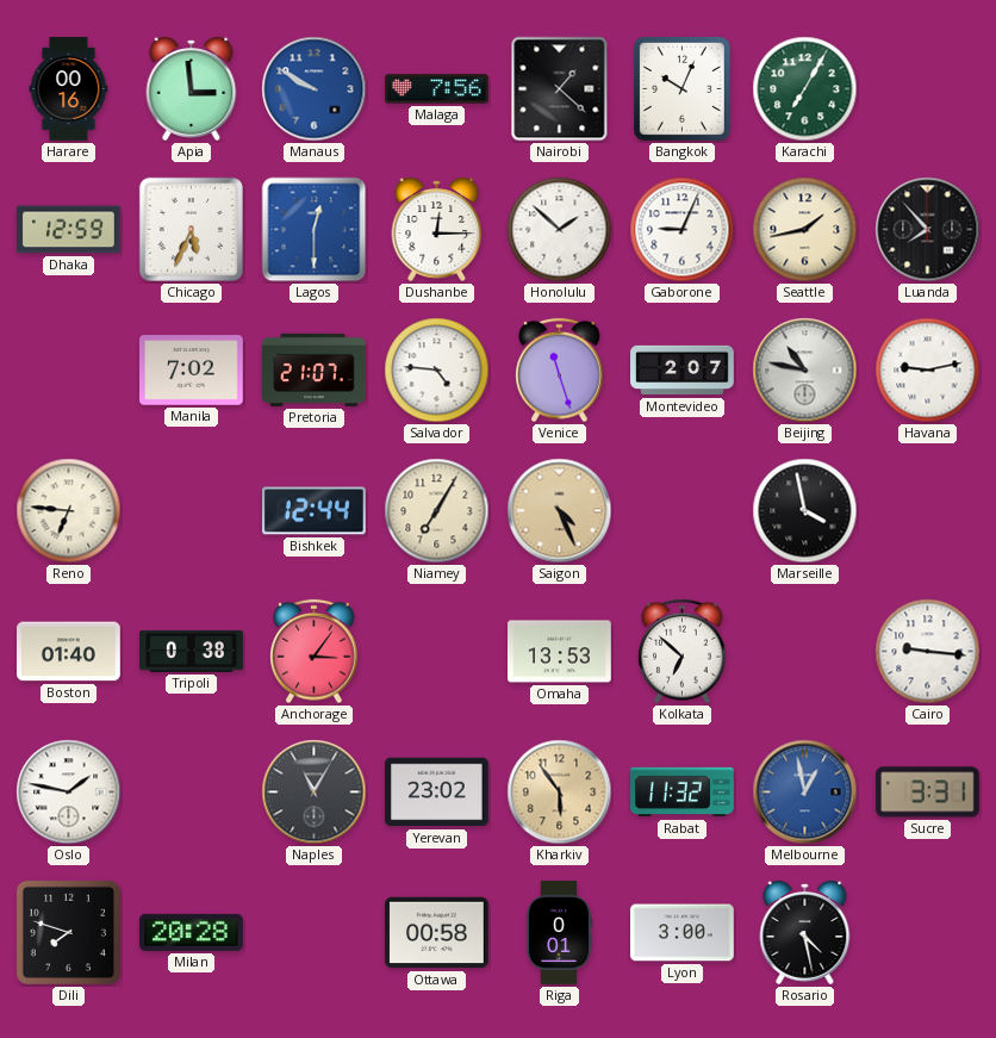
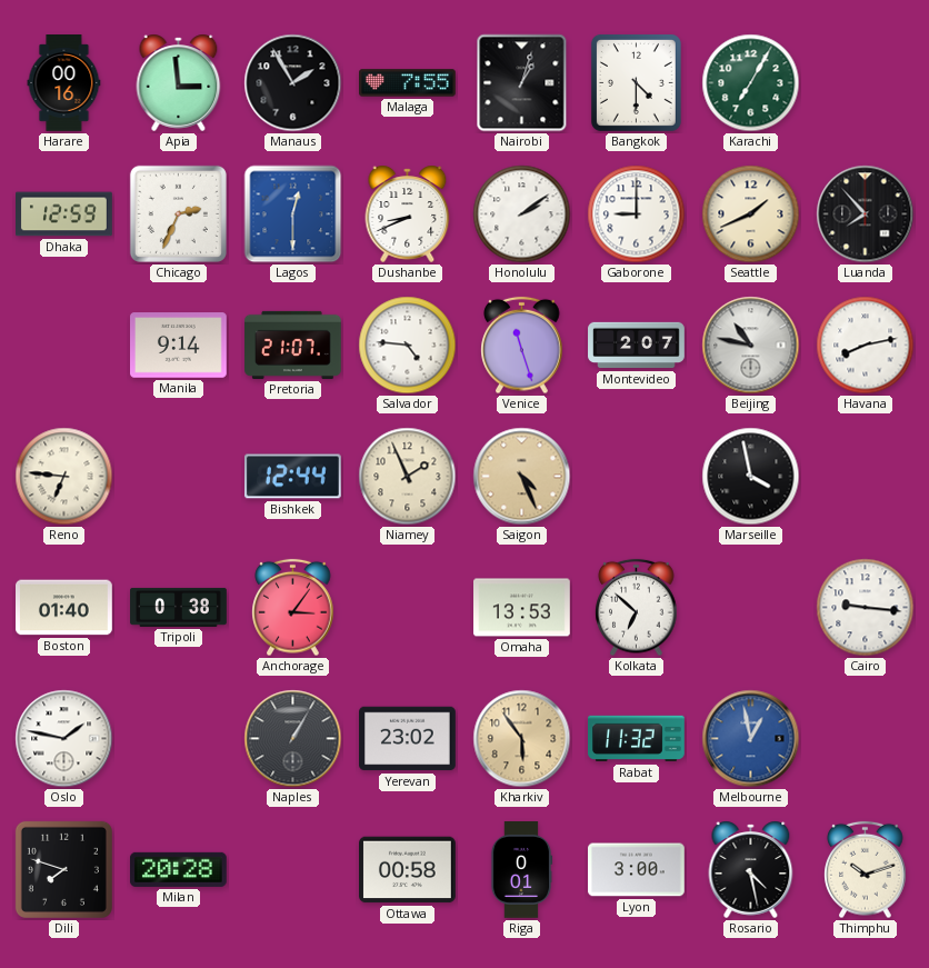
Manaus: 9:50 -> 1:55
Manaus dial: blue -> black
Malaga: 7:56 -> 7:55
Nairobi: 1:22 -> 1:03
Bangkok: 10:04 -> 4:30
Chicago: 5:34 -> 2:34
Dushanbe: 12:15 -> 8:41
Honolulu: 1:52 -> 2:09
Gaborone: 9:04 -> 9:00
Seattle: 1:43 -> 1:41
Manila: 7:02 -> 9:14
Havana: 9:13 -> 8:13
Niamey: 7:05 -> 1:56
Naples: 11:05 -> 1:05
Sucre: 3:31 -> none
Thimphu: none -> 10:12
